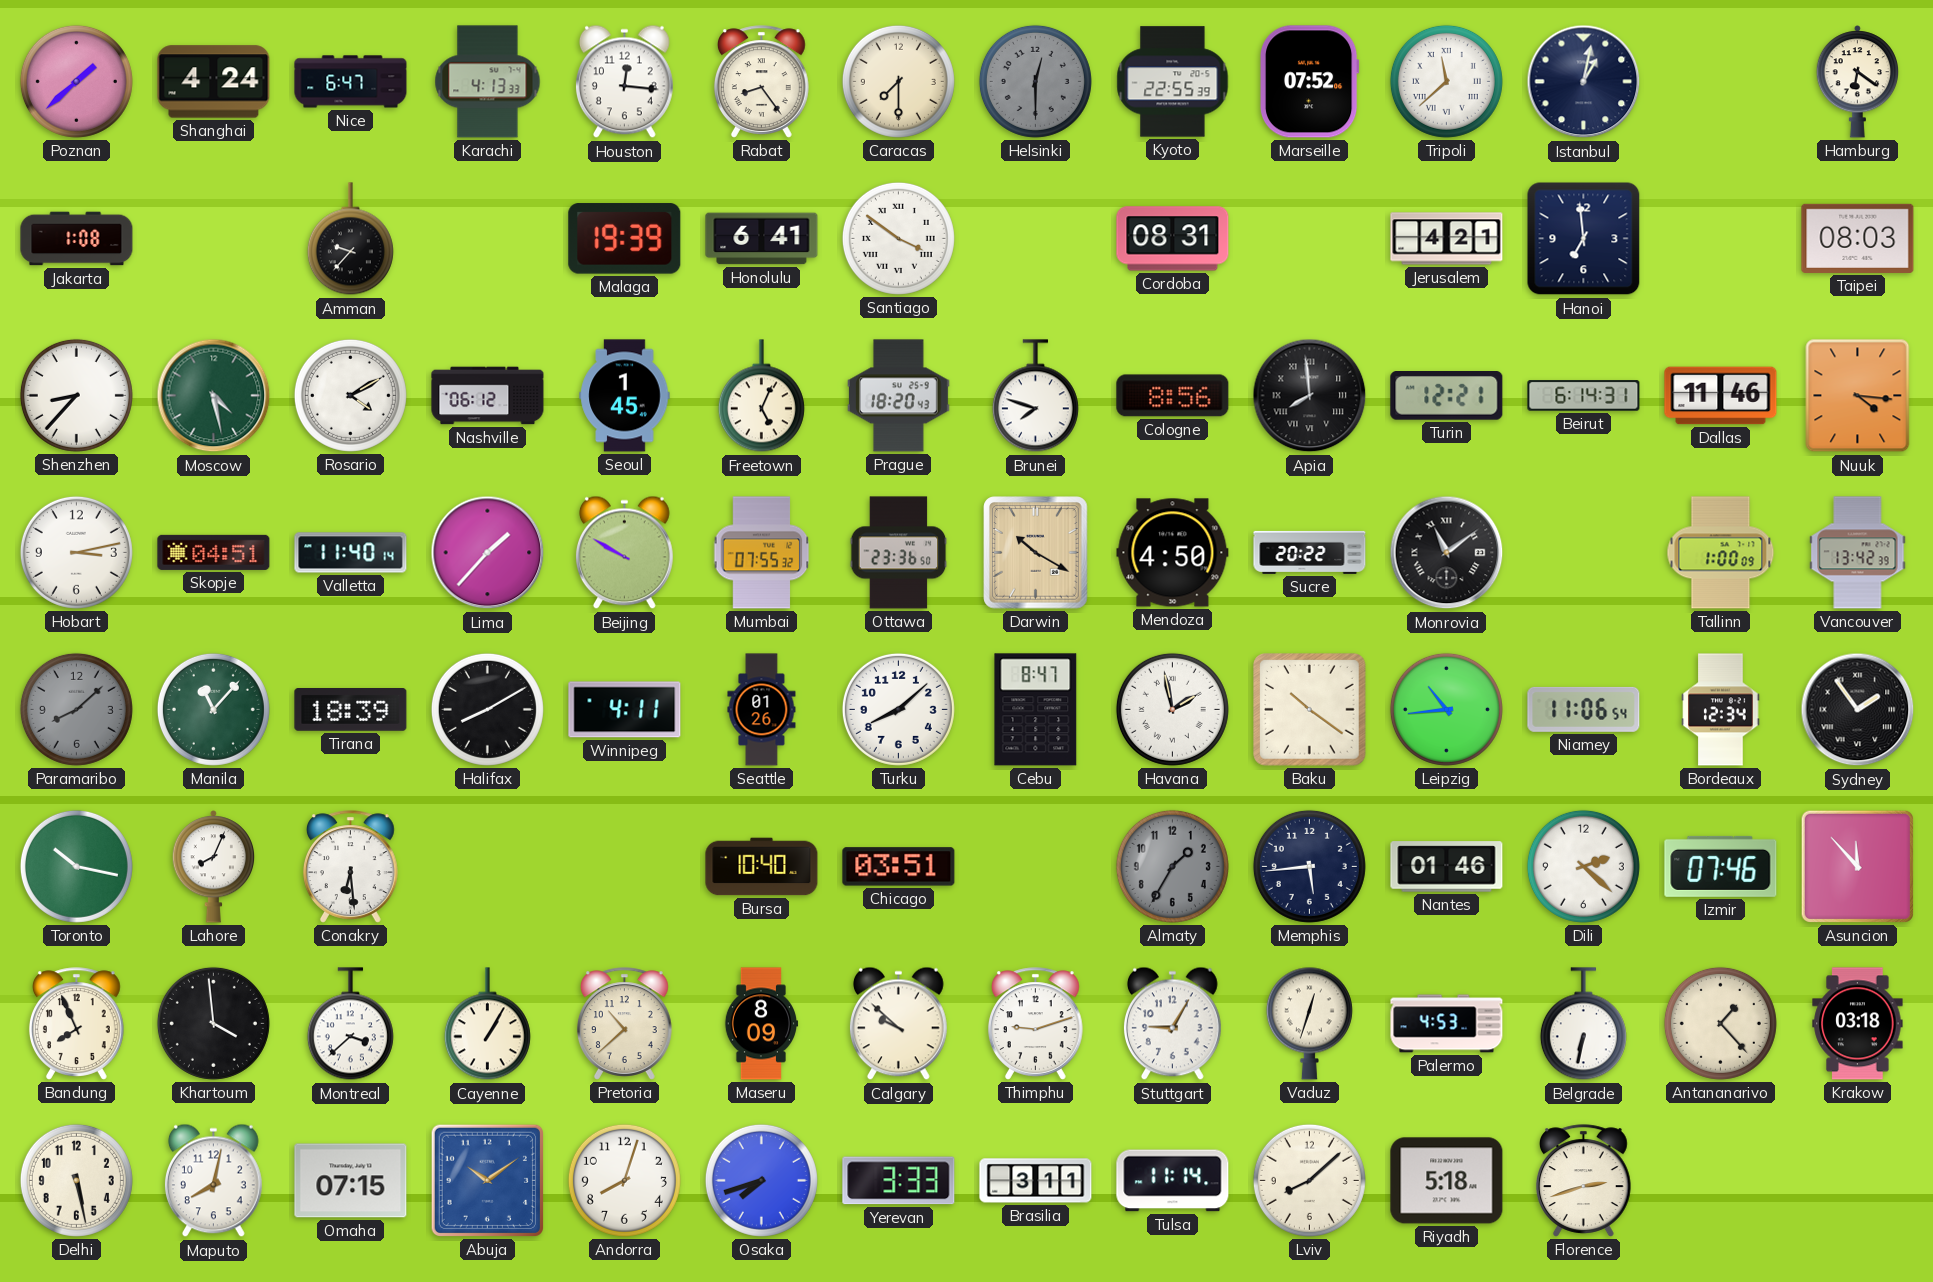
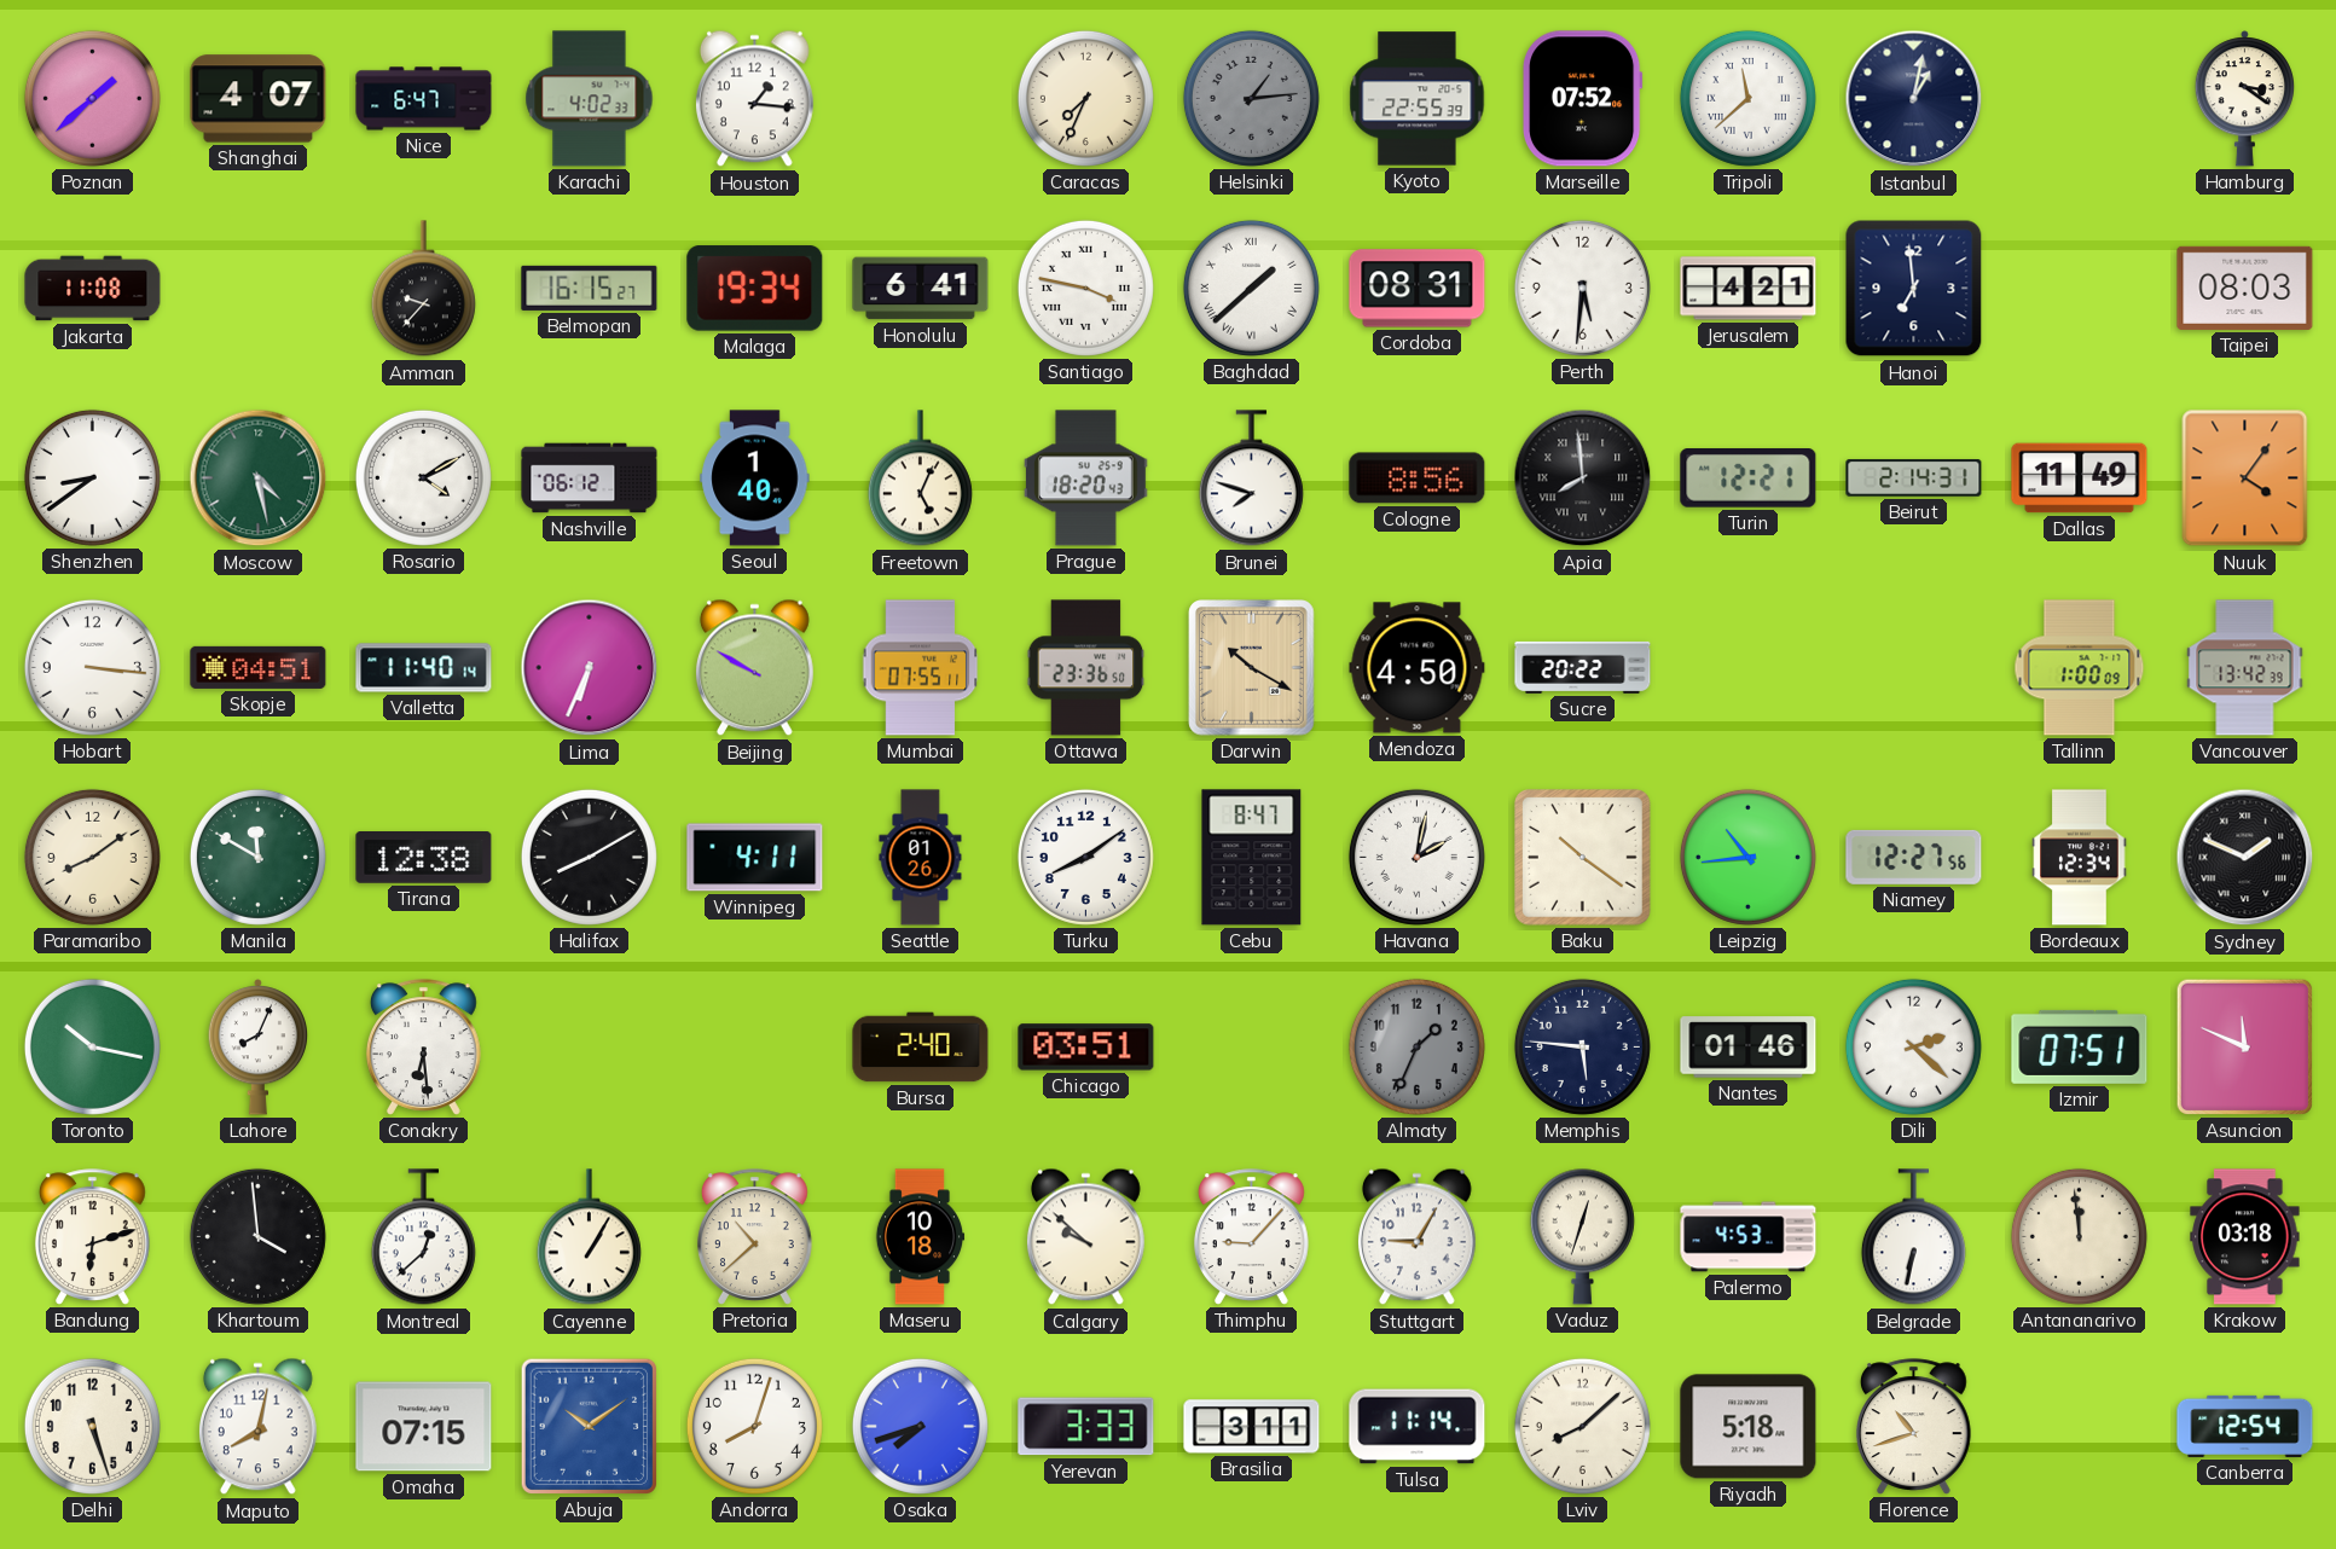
Shanghai: 4:24 -> 4:07
Karachi: 4:13 -> 4:02
Houston: 12:16 -> 1:16
Rabat: 8:24 -> none
Caracas: 7:30 -> 7:34
Helsinki: 12:30 -> 1:14
Hamburg: 6:21 -> 3:21
Jakarta: 1:08 -> 11:08
Belmopan: none -> 16:15
Malaga: 19:39 -> 19:34
Santiago: 3:51 -> 3:47
Baghdad: none -> 1:38
Perth: none -> 5:31
Shenzhen: 8:37 -> 8:39
Seoul: 1:45 -> 1:40
Beirut: 6:14 -> 2:14
Dallas: 11:46 -> 11:49
Nuuk: 4:16 -> 4:06
Hobart: 3:13 -> 3:16
Lima: 1:37 -> 6:34
Mumbai: 07:55:32 -> 07:55:11
Monrovia: 11:09 -> none
Paramaribo: 8:08 -> 8:09
Paramaribo dial: grey -> cream
Manila: 11:07 -> 11:50
Tirana: 18:39 -> 12:38
Turku: 8:08 -> 8:09
Havana: 1:58 -> 2:02
Niamey: 11:06 -> 12:27
Sydney: 1:54 -> 1:49
Bursa: 10:40 -> 2:40
Almaty: 1:35 -> 1:34
Memphis: 5:44 -> 5:46
Izmir: 07:46 -> 07:51
Asuncion: 11:53 -> 11:49
Bandung: 7:56 -> 6:12
Montreal: 3:38 -> 12:38
Maseru: 8:09 -> 10:18
Thimphu: 9:12 -> 9:07
Antananarivo: 1:23 -> 11:59
Delhi: 5:28 -> 5:27
Florence: 2:42 -> 10:42
Canberra: none -> 12:54
